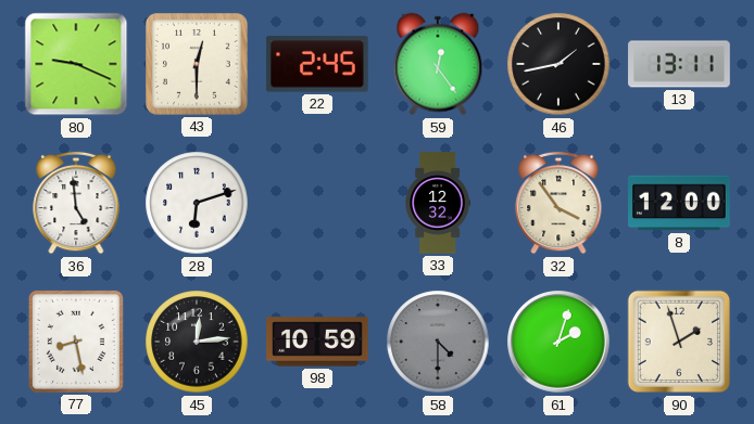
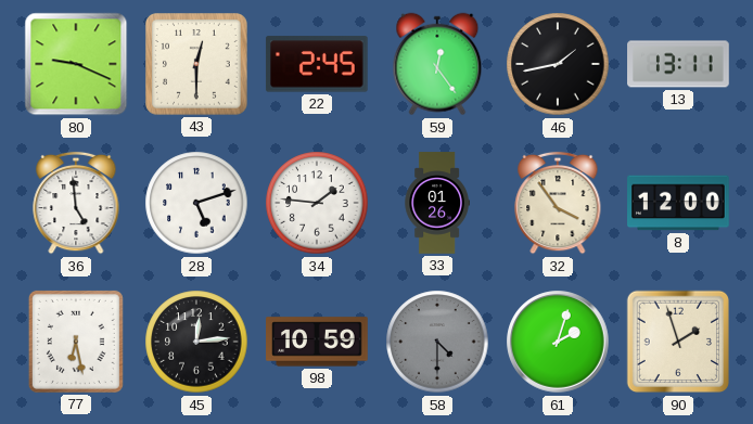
28: 6:12 -> 5:12
34: none -> 1:46
33: 12:32 -> 01:26
77: 8:28 -> 6:28
